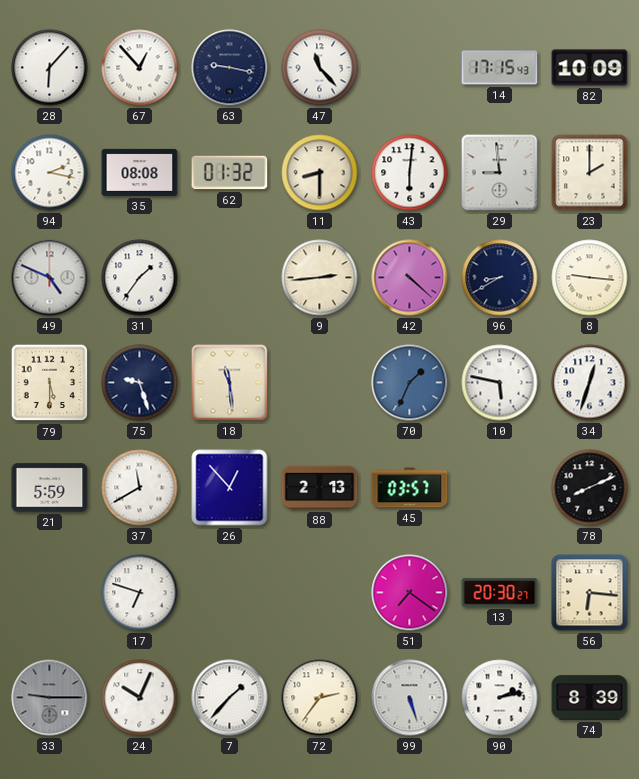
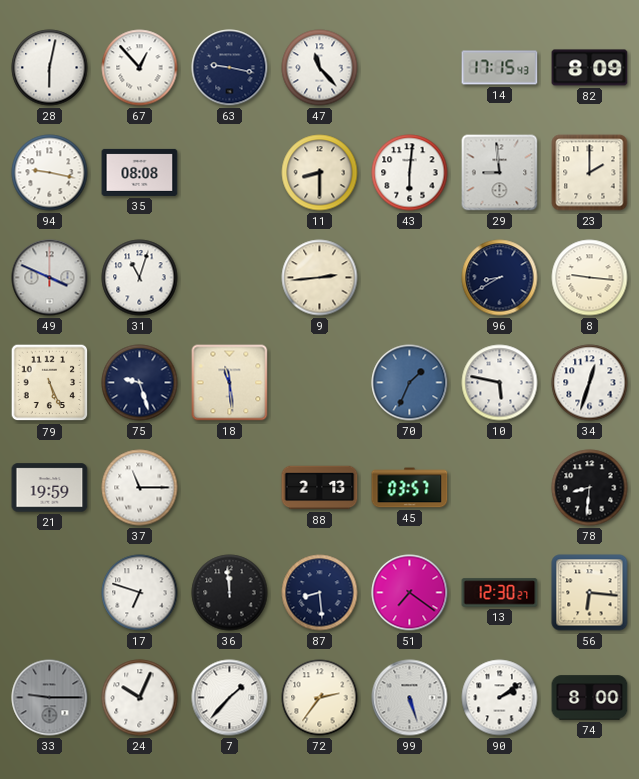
28: 6:07 -> 6:02
82: 10:09 -> 8:09
94: 2:17 -> 9:17
62: 01:32 -> none
49: 4:49 -> 3:49
31: 1:36 -> 11:03
42: 4:22 -> none
79: 5:30 -> 5:26
21: 5:59 -> 19:59
37: 11:40 -> 11:15
26: 12:53 -> none
78: 8:11 -> 8:31
36: none -> 11:59
87: none -> 8:29
13: 20:30 -> 12:30
90: 2:13 -> 2:09
74: 8:39 -> 8:00
